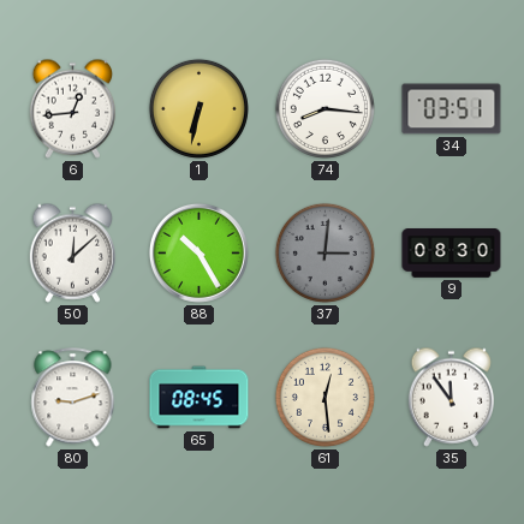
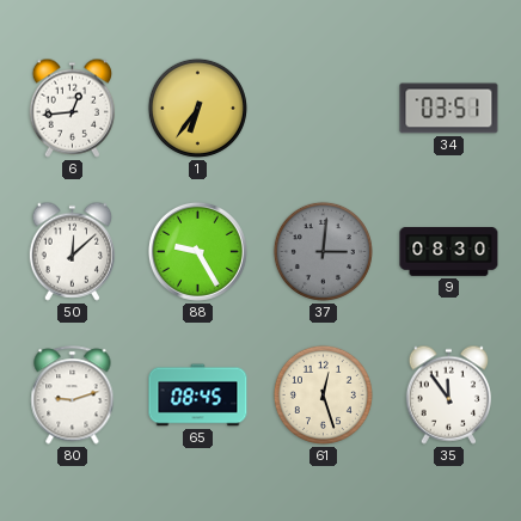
1: 6:32 -> 6:36
74: 8:16 -> none
88: 10:25 -> 9:25
61: 12:29 -> 12:27
